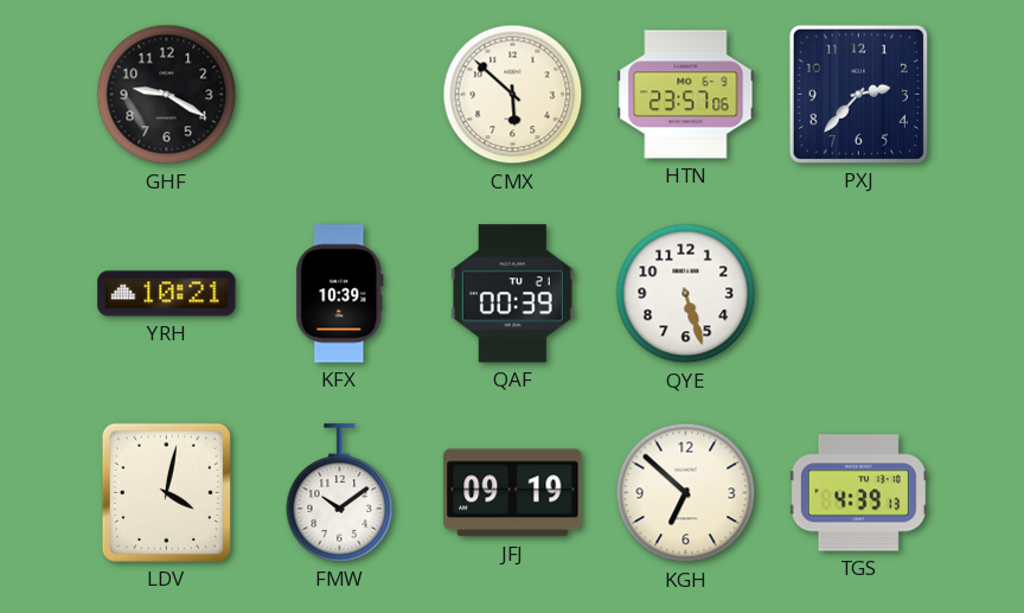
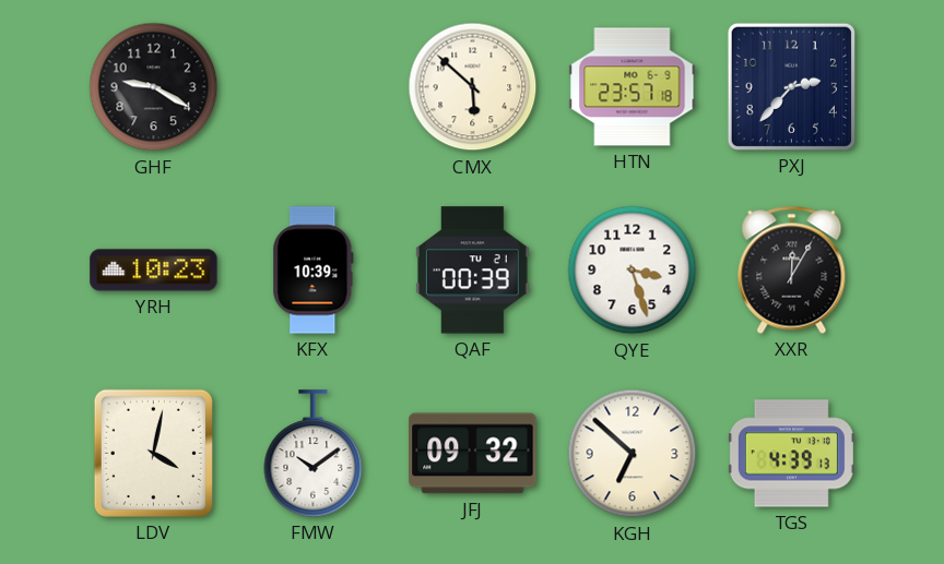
HTN: 23:57:06 -> 23:57:18
YRH: 10:21 -> 10:23
QYE: 5:27 -> 3:27
XXR: none -> 12:05
JFJ: 09:19 -> 09:32
